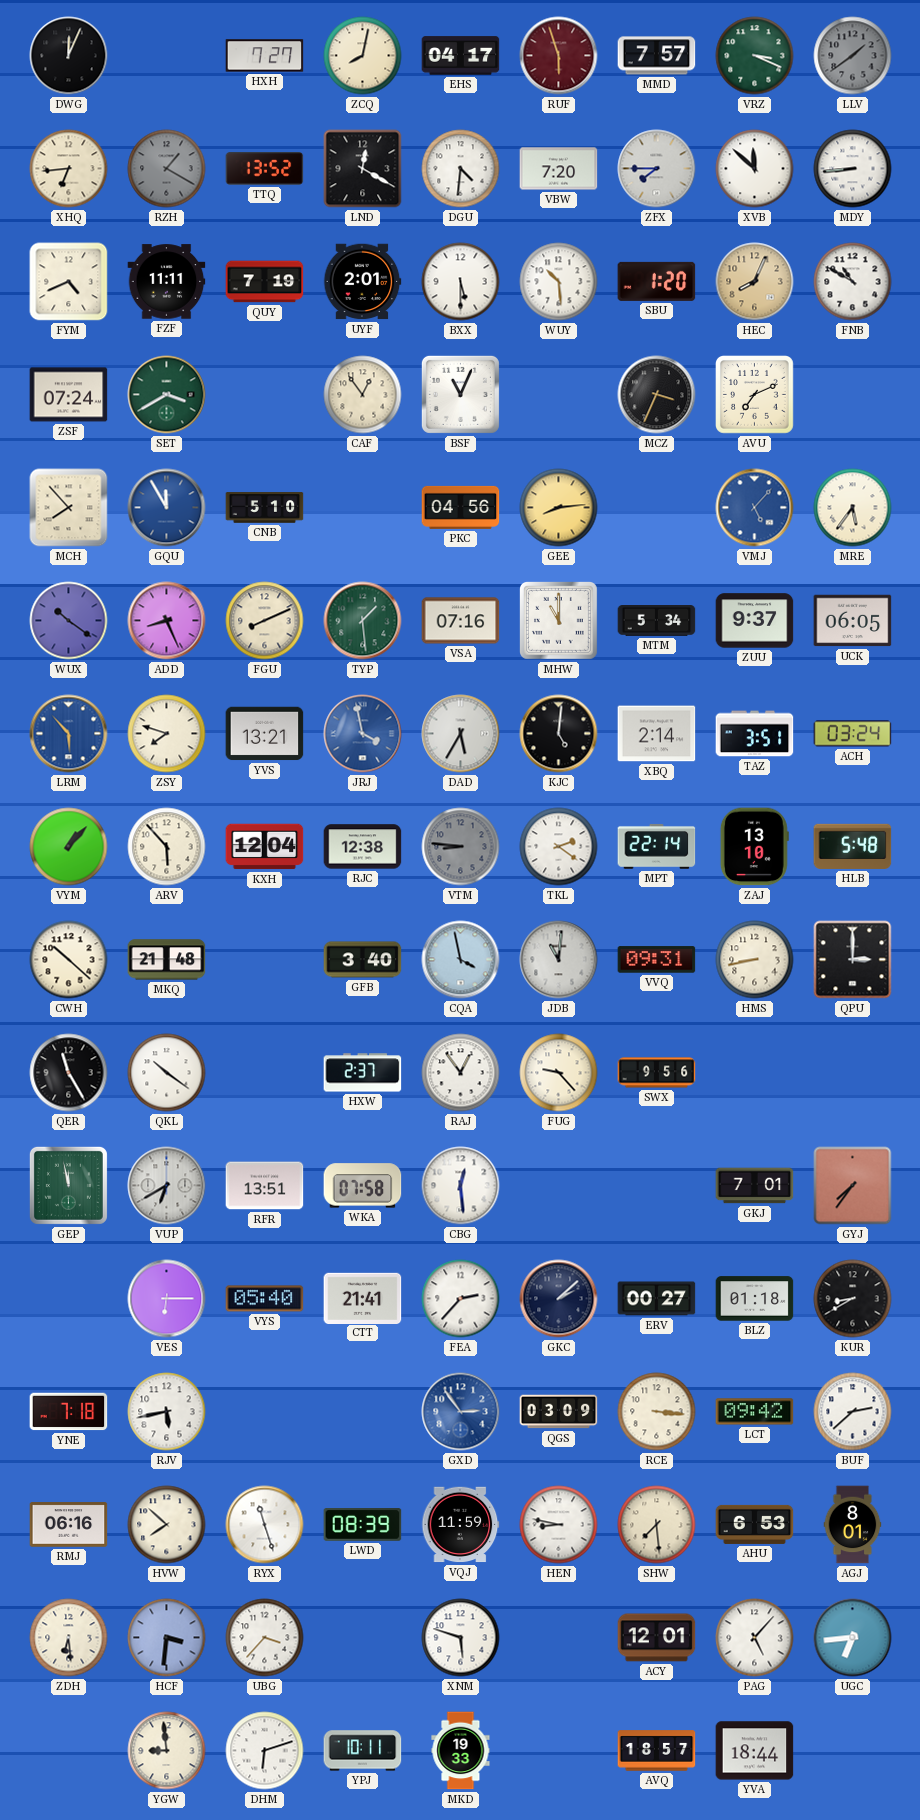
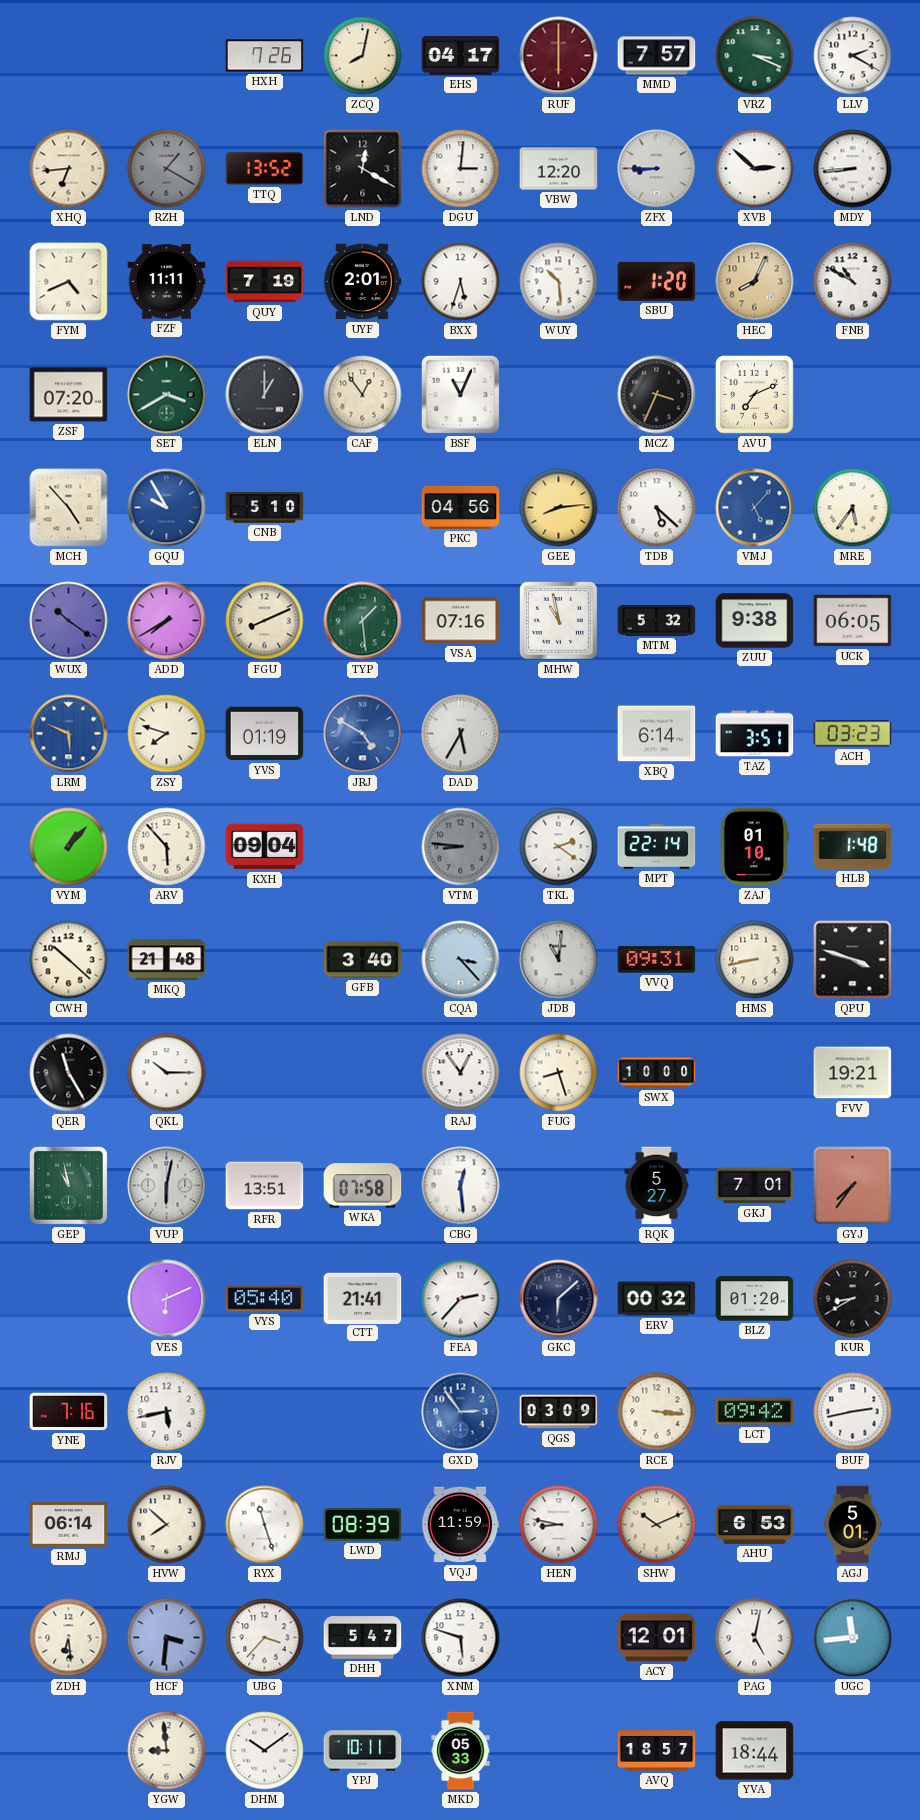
DWG: 12:04 -> none
HXH: 7:27 -> 7:26
RUF: 5:57 -> 6:00
LLV: 1:39 -> 2:20
LLV dial: grey -> white
DGU: 4:31 -> 3:01
VBW: 7:20 -> 12:20
ZFX: 7:45 -> 8:45
XVB: 11:52 -> 2:52
BXX: 5:30 -> 5:33
ZSF: 07:24 -> 07:20
ELN: none -> 1:00
MCH: 7:53 -> 4:53
GQU: 11:55 -> 9:55
TDB: none -> 5:22
ADD: 8:26 -> 7:40
MHW: 11:00 -> 10:58
MTM: 5:34 -> 5:32
ZUU: 9:37 -> 9:38
LRM: 5:53 -> 5:49
YVS: 13:21 -> 01:19
JRJ: 3:58 -> 4:50
KJC: 5:01 -> none
XBQ: 2:14 -> 6:14
ACH: 03:24 -> 03:23
KXH: 12:04 -> 09:04
RJC: 12:38 -> none
ZAJ: 13:10 -> 01:10
HLB: 5:48 -> 1:48
CQA: 3:58 -> 3:23
QPU: 3:00 -> 3:48
QKL: 10:21 -> 10:15
HXW: 2:37 -> none
FUG: 9:23 -> 8:27
SWX: 9:56 -> 10:00
FVV: none -> 19:21
GEP: 11:58 -> 10:58
VUP: 6:40 -> 6:02
RQK: none -> 5:27
VES: 6:15 -> 6:11
GKC: 2:08 -> 6:08
ERV: 00:27 -> 00:32
BLZ: 01:18 -> 01:20
YNE: 7:18 -> 7:16
BUF: 2:38 -> 2:43
RMJ: 06:16 -> 06:14
SHW: 7:29 -> 10:11
AGJ: 8:01 -> 5:01
DHH: none -> 5:47
PAG: 5:07 -> 5:02
UGC: 6:44 -> 11:44
DHM: 6:12 -> 10:09
MKD: 19:33 -> 05:33
